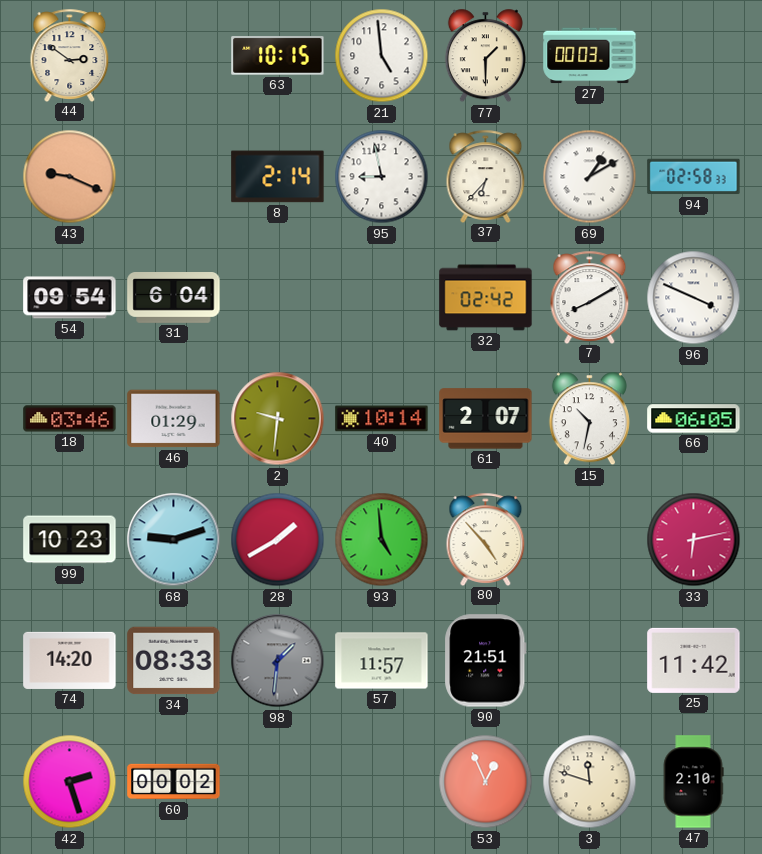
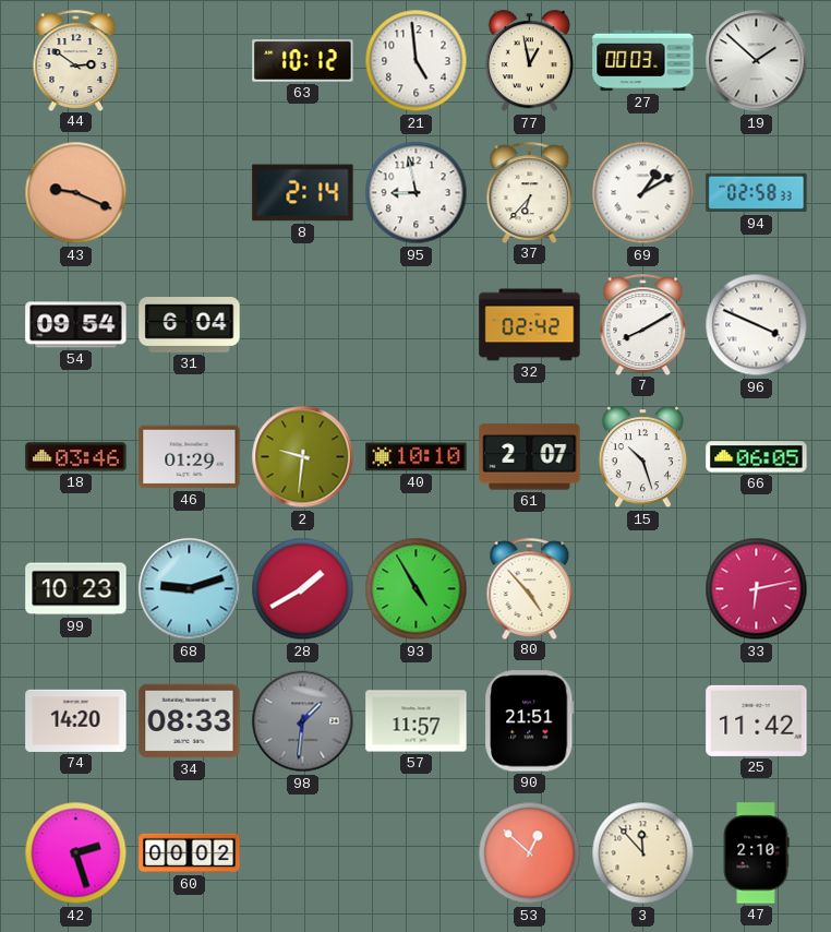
63: 10:15 -> 10:12
77: 1:30 -> 12:58
19: none -> 1:52
40: 10:14 -> 10:10
15: 10:32 -> 10:27
93: 4:59 -> 4:55
53: 12:56 -> 12:52
3: 11:48 -> 11:53
